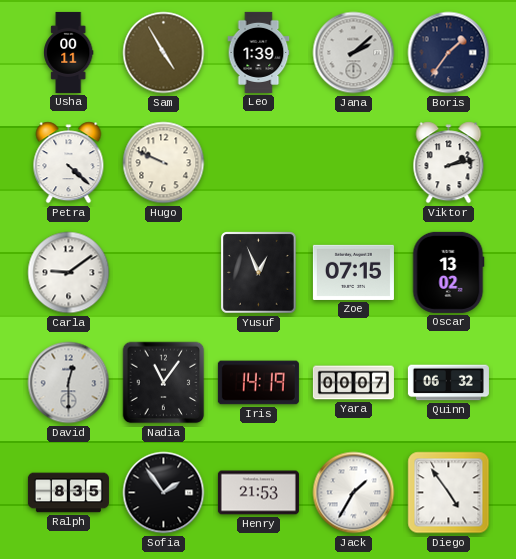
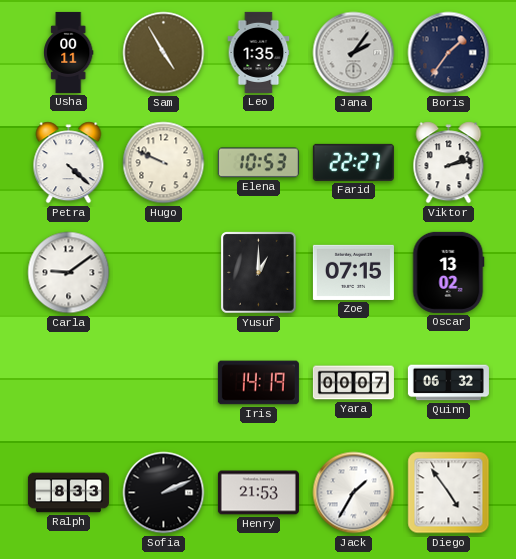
Leo: 1:39 -> 1:35
Jana: 2:08 -> 2:06
Elena: none -> 10:53
Farid: none -> 22:27
Yusuf: 12:56 -> 1:00
David: 12:30 -> none
Nadia: 11:06 -> none
Ralph: 8:35 -> 8:33
Sofia: 1:54 -> 2:11
